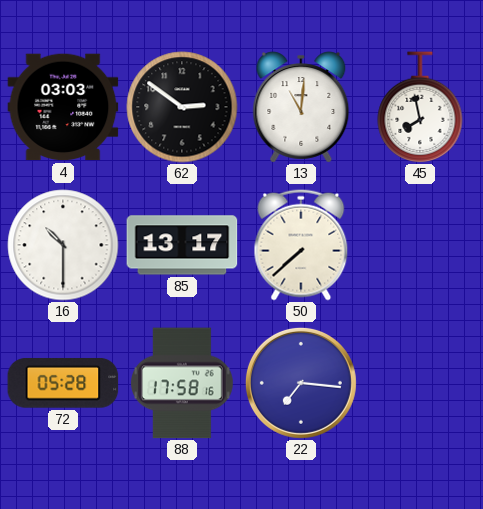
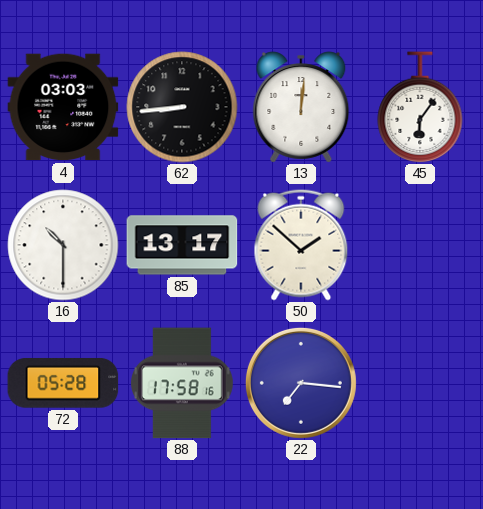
62: 2:51 -> 8:44
13: 11:01 -> 12:01
45: 7:58 -> 6:06
50: 7:38 -> 1:52
